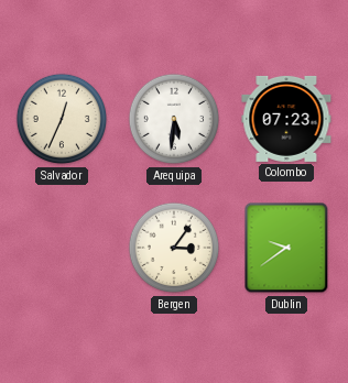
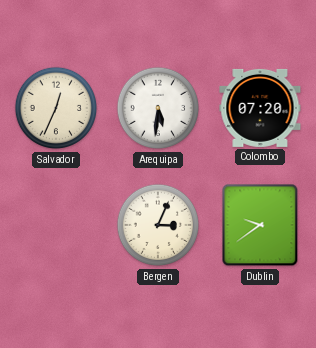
Colombo: 07:23 -> 07:20
Bergen: 3:06 -> 3:04
